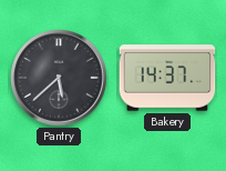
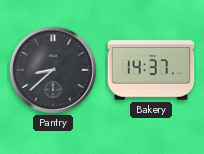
Pantry: 5:38 -> 8:38
